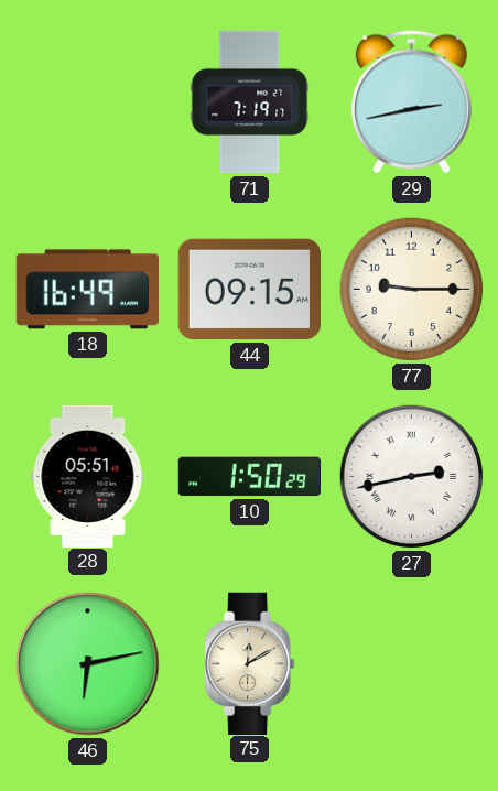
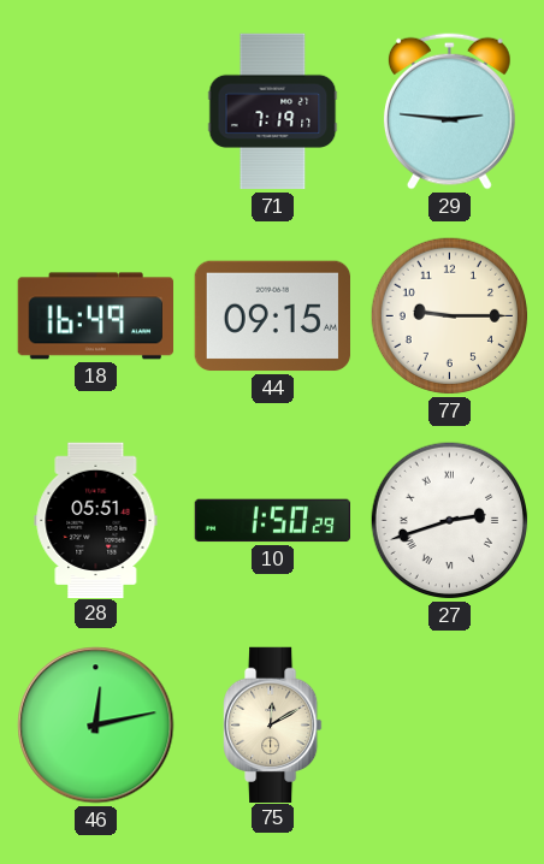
29: 2:43 -> 2:46
27: 2:43 -> 2:42
46: 6:13 -> 12:13
